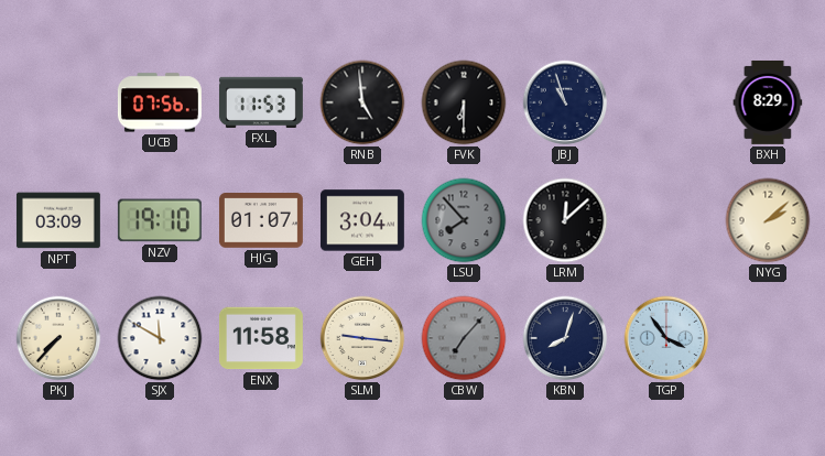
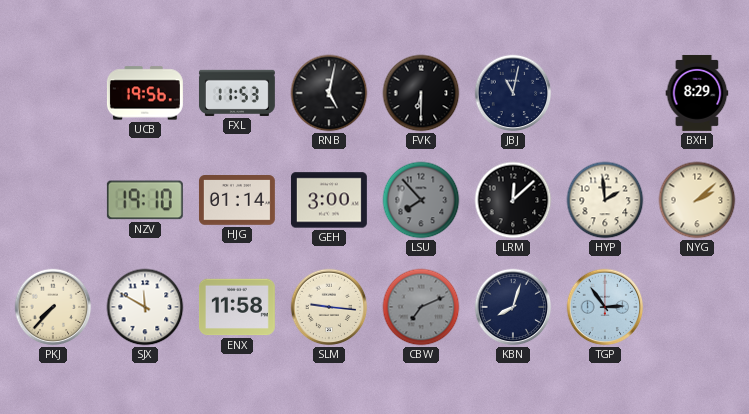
UCB: 07:56 -> 19:56
RNB: 4:59 -> 5:02
JBJ: 10:57 -> 11:02
NPT: 03:09 -> none
HJG: 01:07 -> 01:14
GEH: 3:04 -> 3:00
HYP: none -> 1:59
CBW: 7:07 -> 7:11
TGP: 3:54 -> 2:54
